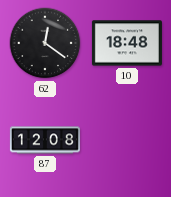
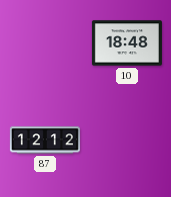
62: 12:21 -> none
87: 12:08 -> 12:12
